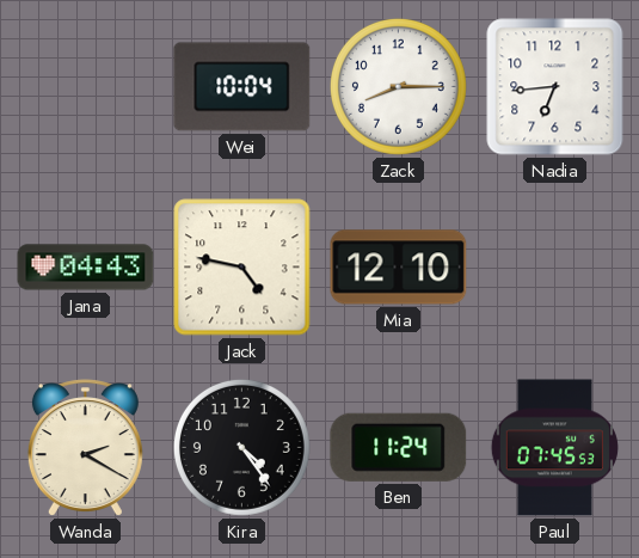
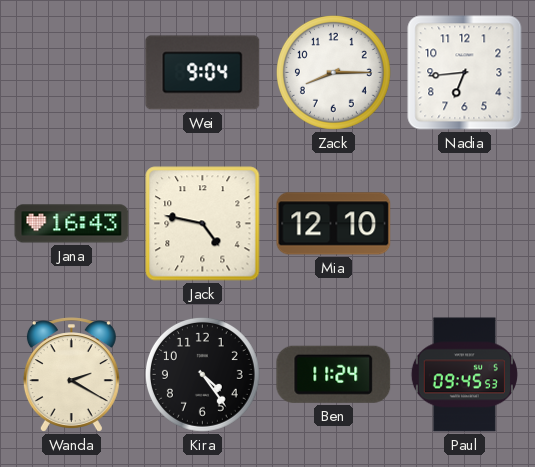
Wei: 10:04 -> 9:04
Jana: 04:43 -> 16:43
Paul: 07:45 -> 09:45
